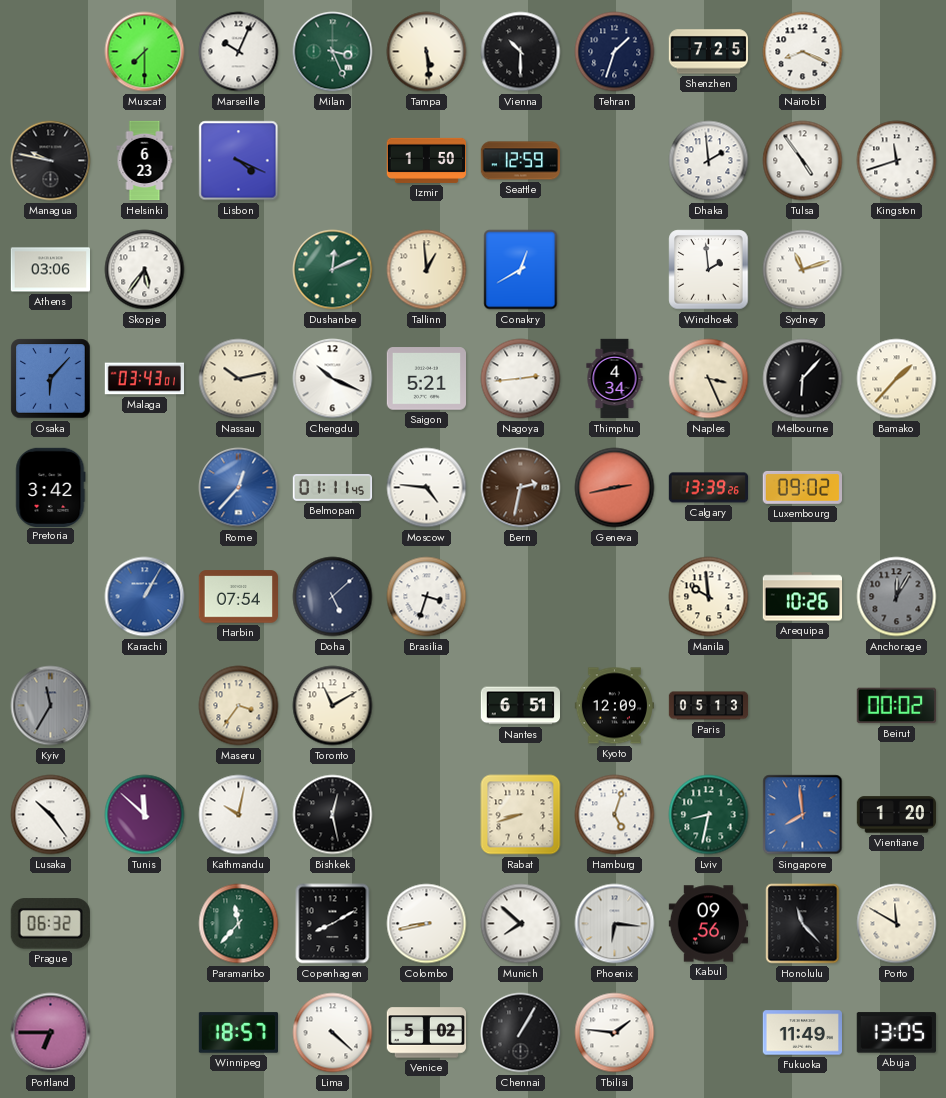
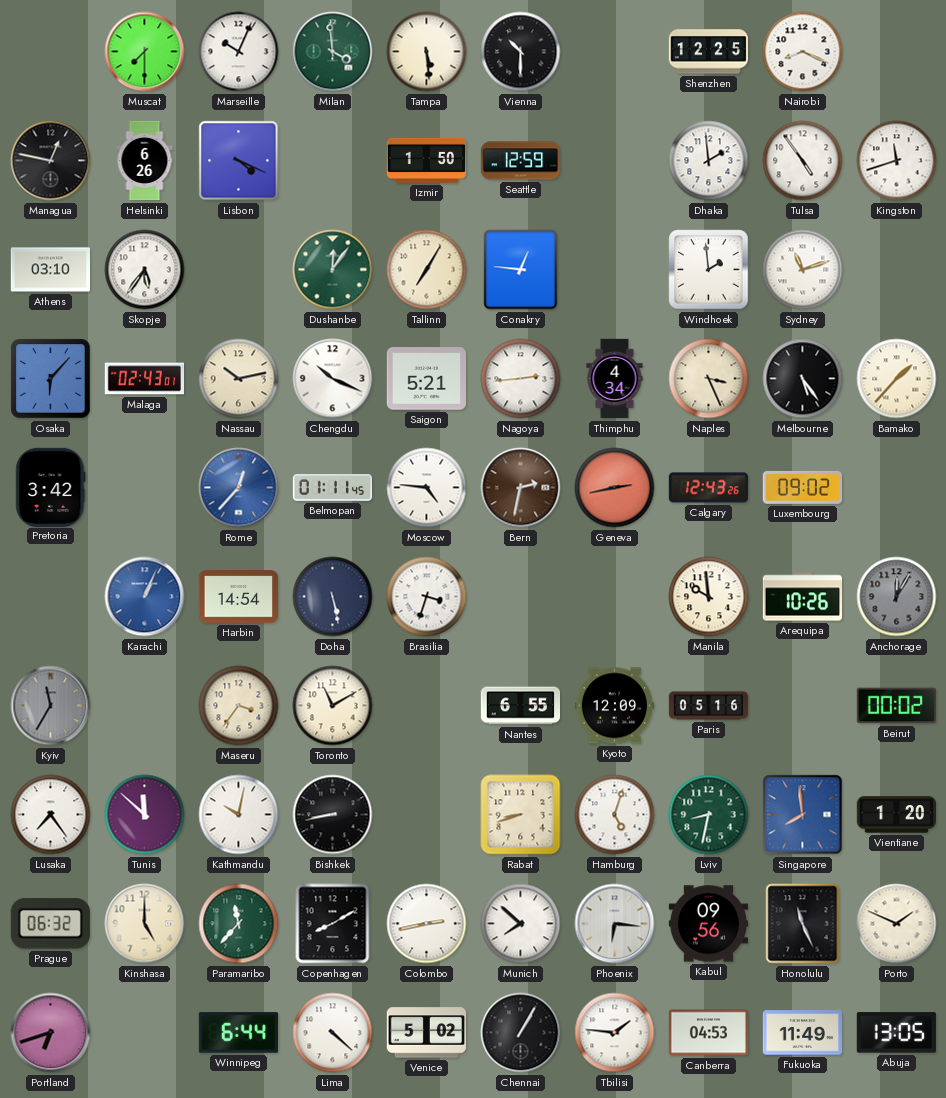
Milan: 3:26 -> 3:59
Tehran: 1:33 -> none
Shenzhen: 7:25 -> 12:25
Managua: 9:47 -> 12:47
Helsinki: 6:23 -> 6:26
Athens: 03:06 -> 03:10
Dushanbe: 12:11 -> 12:06
Tallinn: 12:59 -> 7:05
Conakry: 12:40 -> 12:46
Malaga: 03:43 -> 02:43
Melbourne: 6:07 -> 5:24
Calgary: 13:39 -> 12:43
Karachi: 1:05 -> 1:04
Harbin: 07:54 -> 14:54
Doha: 5:08 -> 5:28
Nantes: 6:51 -> 6:55
Paris: 05:13 -> 05:16
Lusaka: 10:24 -> 7:24
Bishkek: 12:28 -> 8:43
Kinshasa: none -> 5:00
Colombo: 8:43 -> 2:43
Honolulu: 11:23 -> 11:26
Porto: 11:50 -> 1:49
Portland: 6:45 -> 6:42
Winnipeg: 18:57 -> 6:44
Canberra: none -> 04:53
